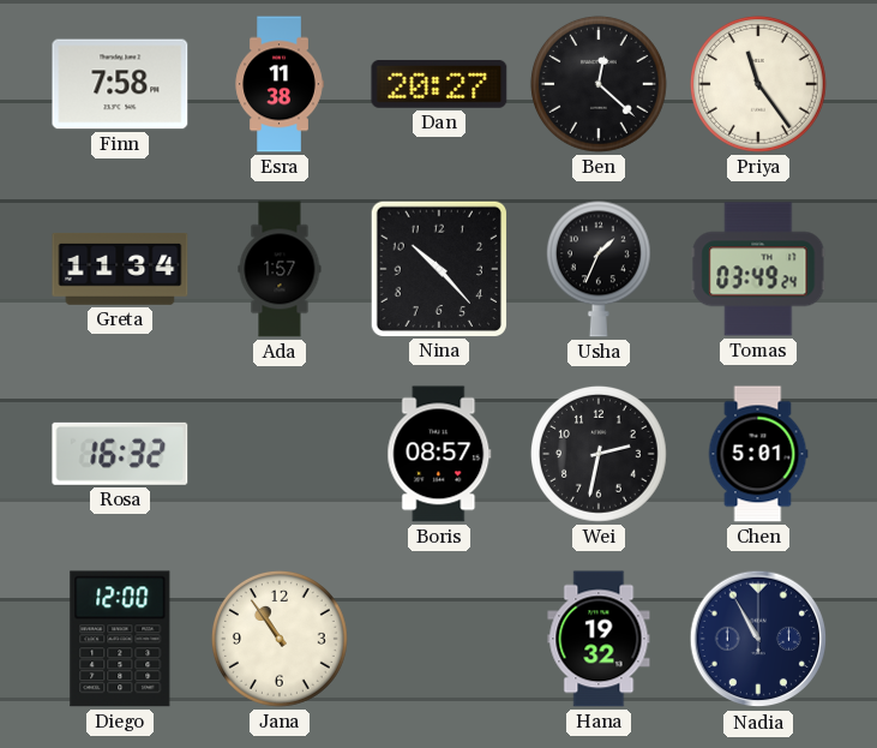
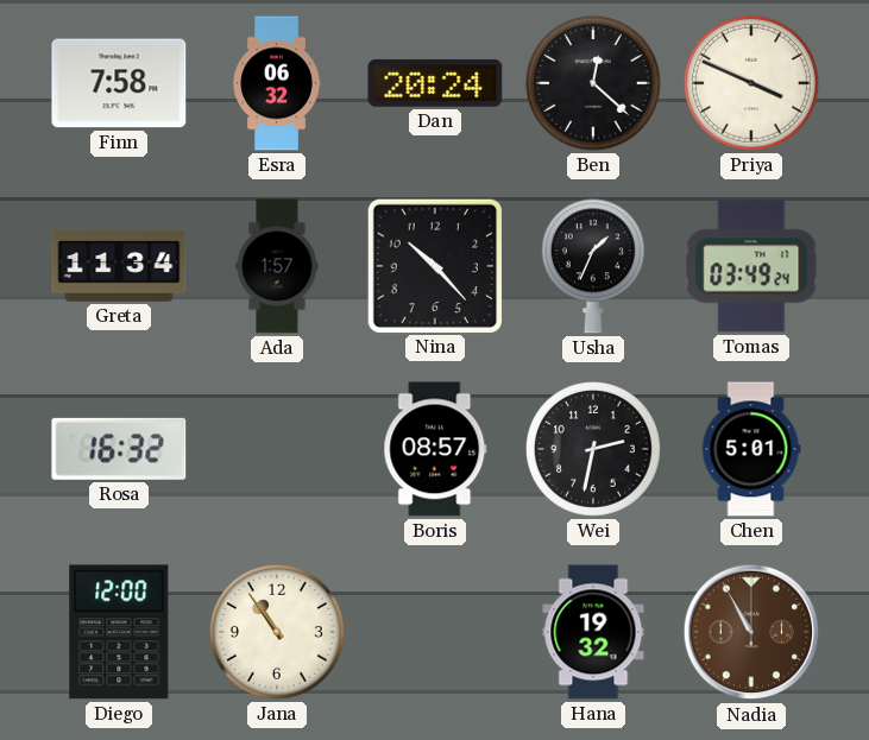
Esra: 11:38 -> 06:32
Dan: 20:27 -> 20:24
Priya: 11:24 -> 3:49
Nadia dial: navy -> brown
